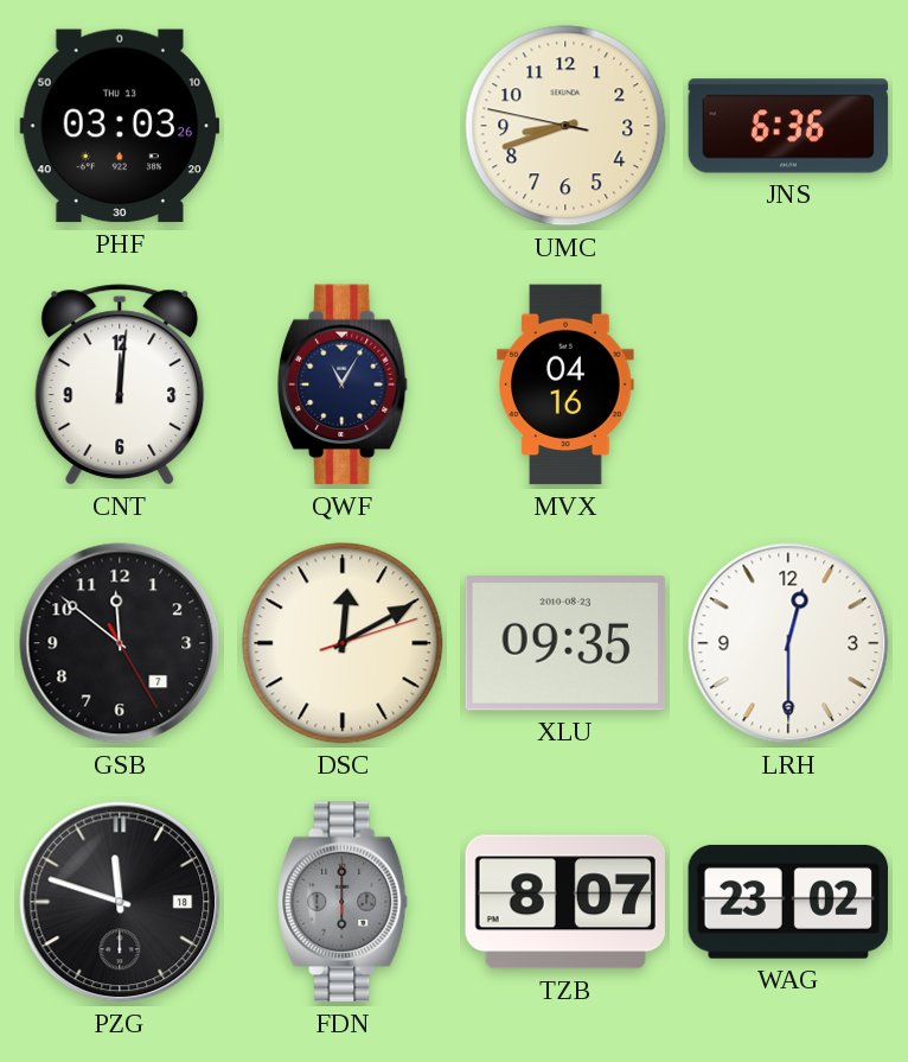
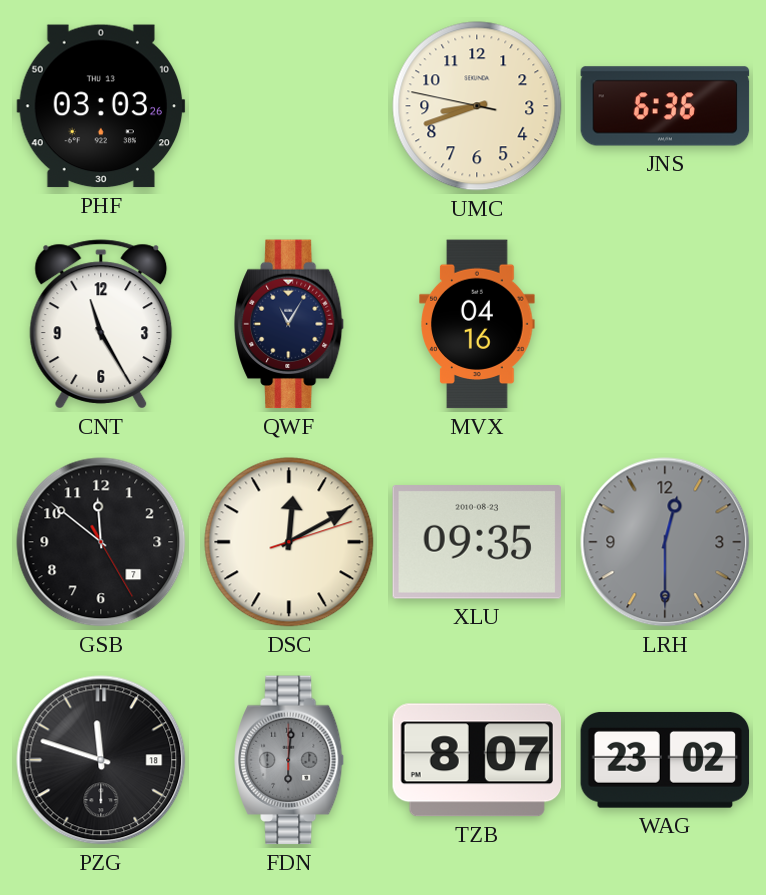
CNT: 12:01 -> 11:25
LRH dial: white -> grey
FDN: 6:00 -> 6:01
